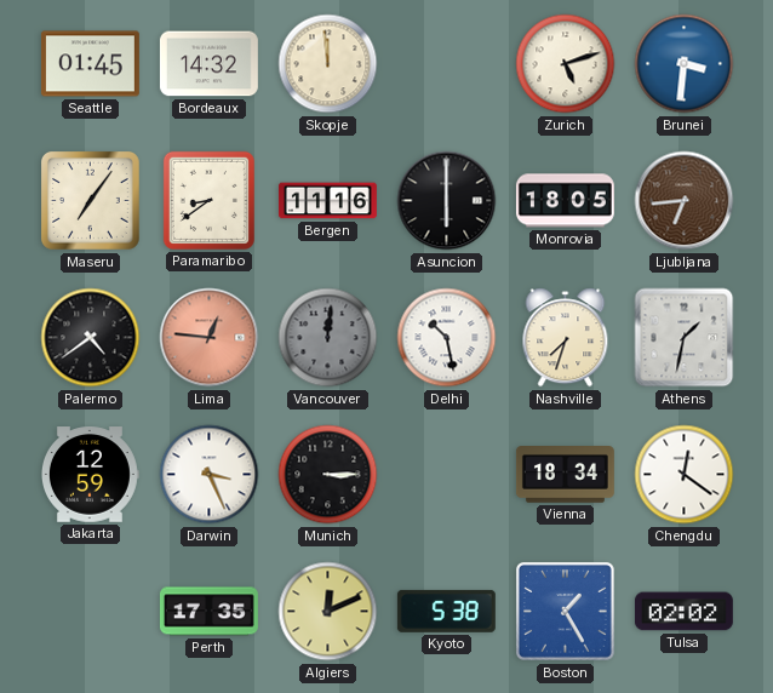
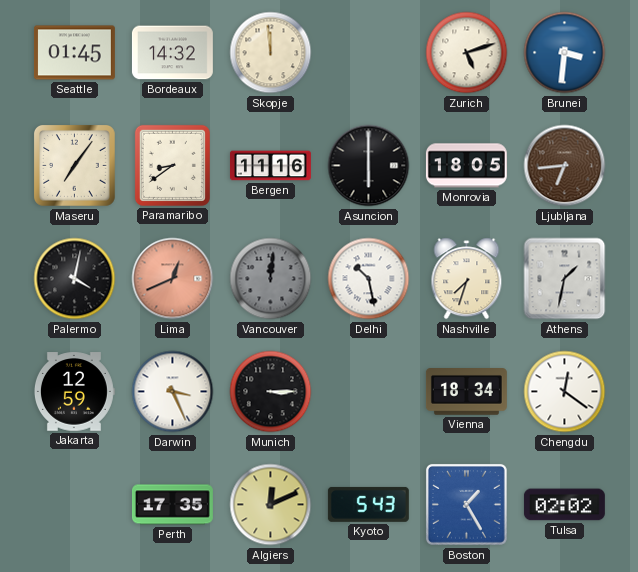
Palermo: 4:39 -> 4:02
Lima: 12:46 -> 12:41
Kyoto: 5:38 -> 5:43
